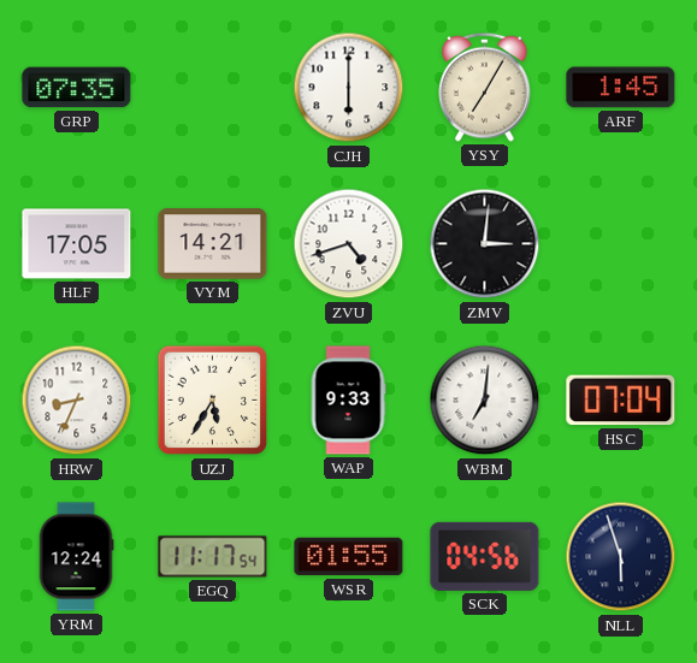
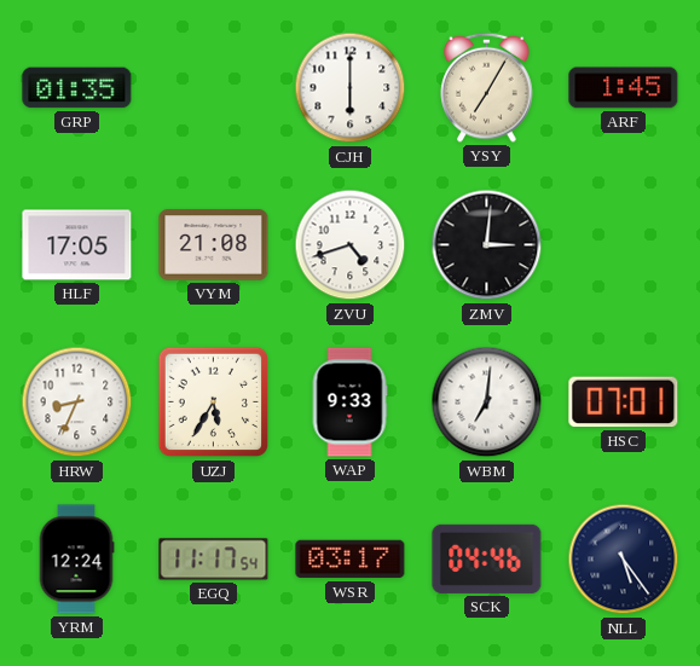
GRP: 07:35 -> 01:35
VYM: 14:21 -> 21:08
HSC: 07:04 -> 07:01
WSR: 01:55 -> 03:17
SCK: 04:56 -> 04:46
NLL: 5:57 -> 5:24
